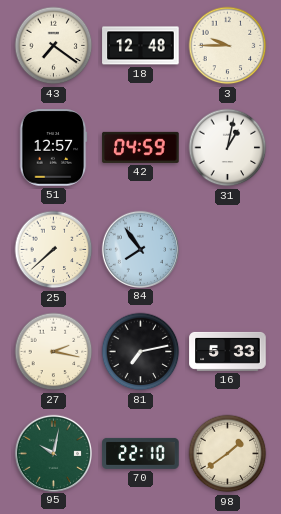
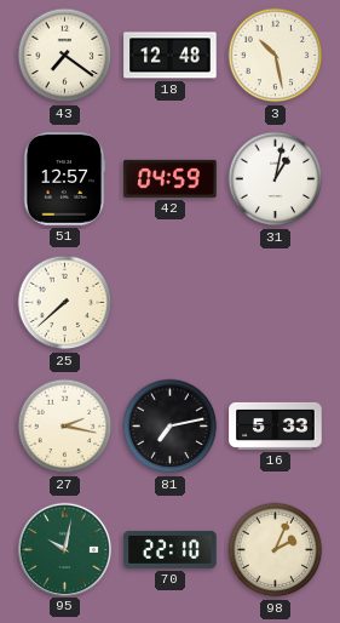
3: 9:45 -> 10:28
84: 7:54 -> none
98: 1:39 -> 2:04
